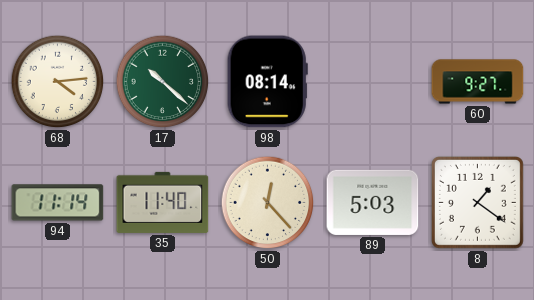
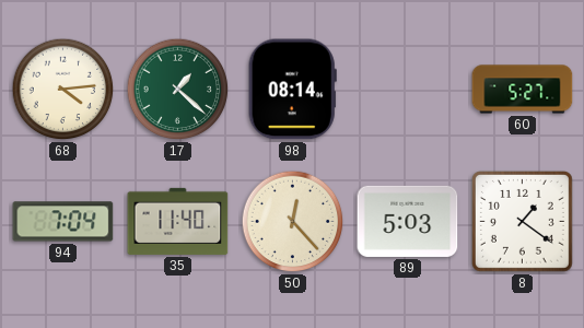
17: 10:22 -> 1:22
60: 9:27 -> 5:27
94: 11:14 -> 7:04
